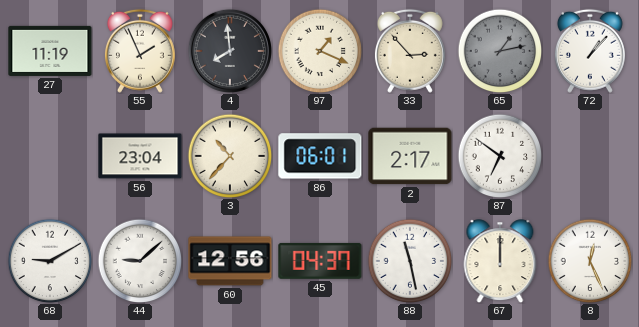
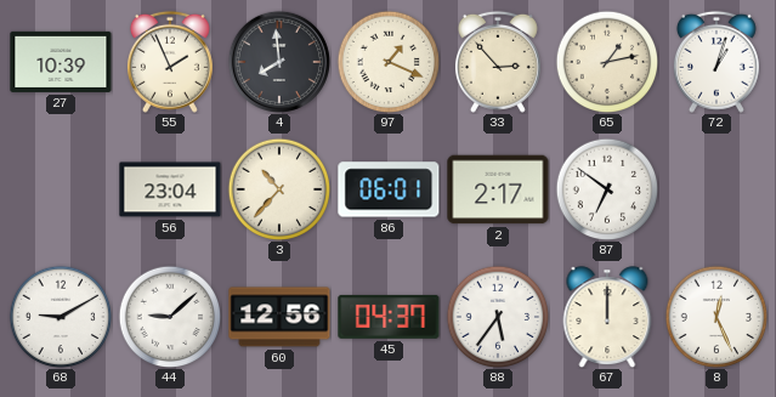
27: 11:19 -> 10:39
65 dial: grey -> cream
72: 1:07 -> 1:03
88: 11:28 -> 5:36
